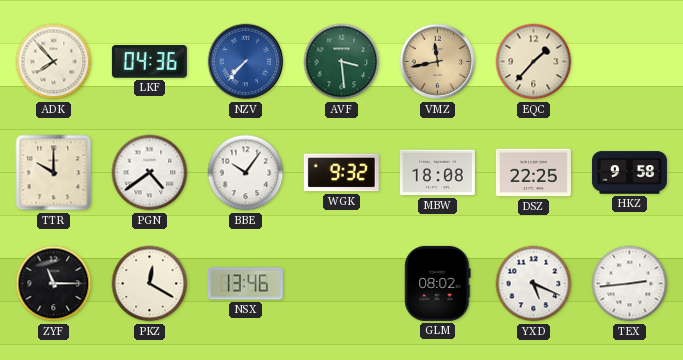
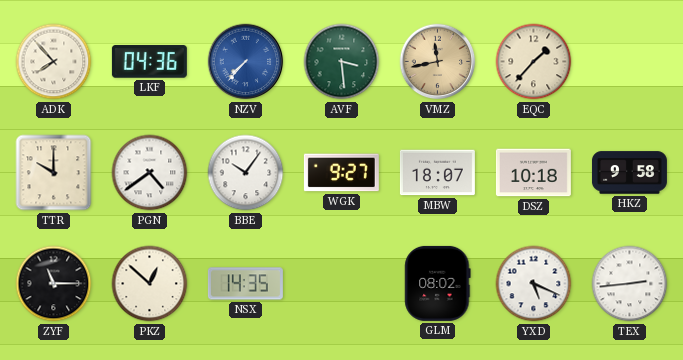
WGK: 9:32 -> 9:27
MBW: 18:08 -> 18:07
DSZ: 22:25 -> 10:18
PKZ: 12:20 -> 12:52
NSX: 13:46 -> 14:35
